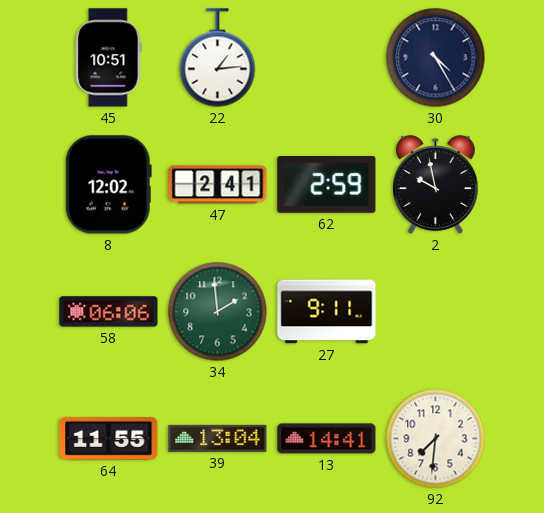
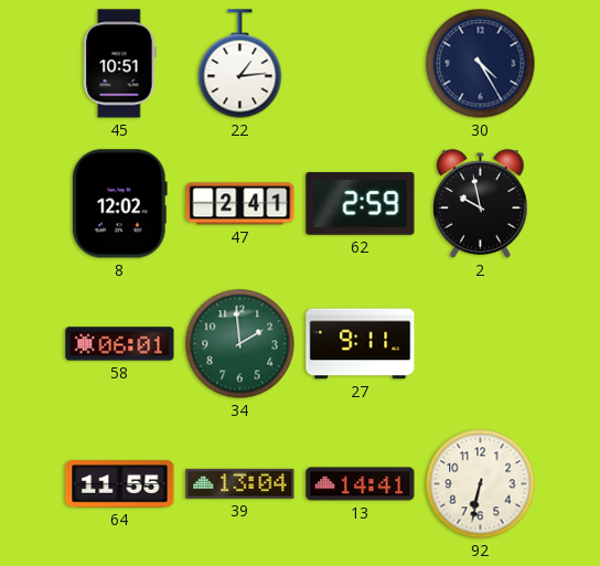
58: 06:06 -> 06:01
92: 7:31 -> 6:32
